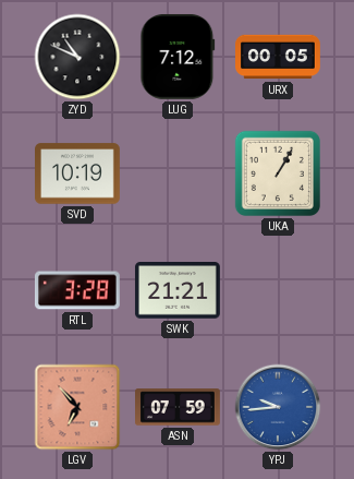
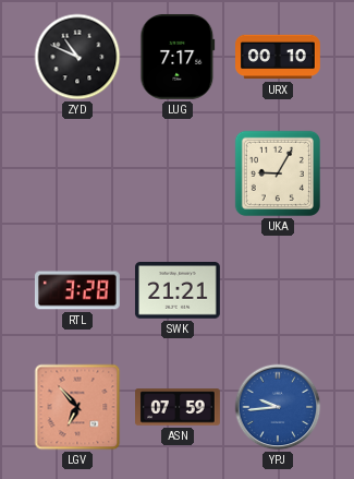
LUG: 7:12 -> 7:17
URX: 00:05 -> 00:10
SVD: 10:19 -> none
UKA: 1:05 -> 9:05
